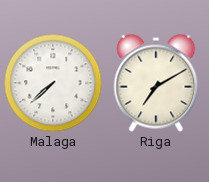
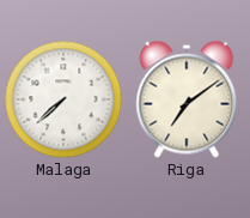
Riga: 7:10 -> 7:09
